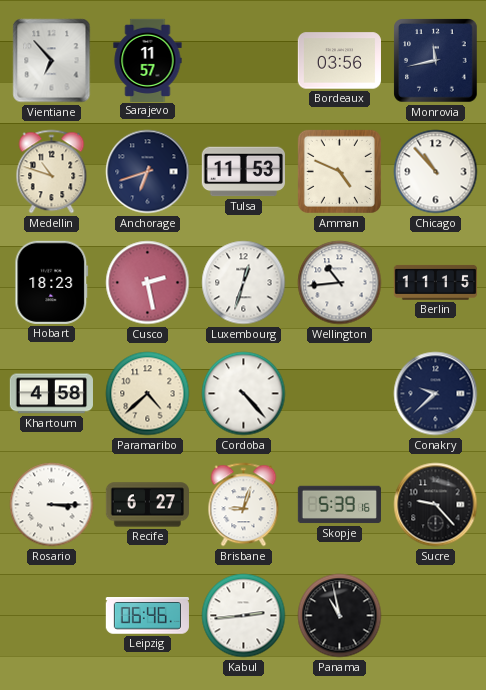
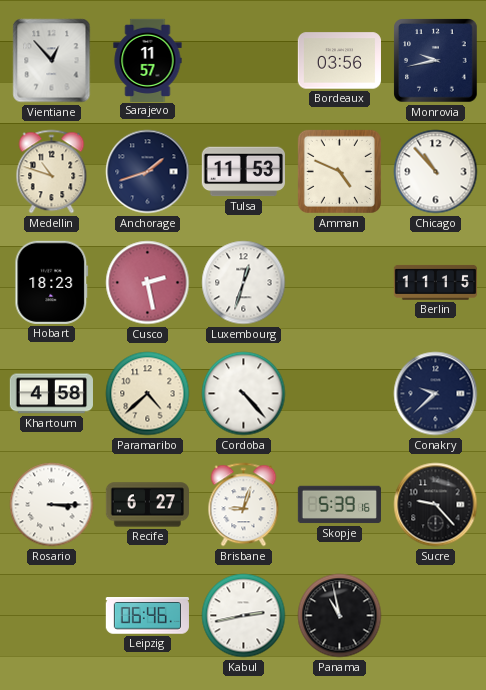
Vientiane: 6:53 -> 12:53
Monrovia: 11:43 -> 9:43
Anchorage: 6:42 -> 1:42
Wellington: 10:44 -> none
Kabul: 2:44 -> 2:43
